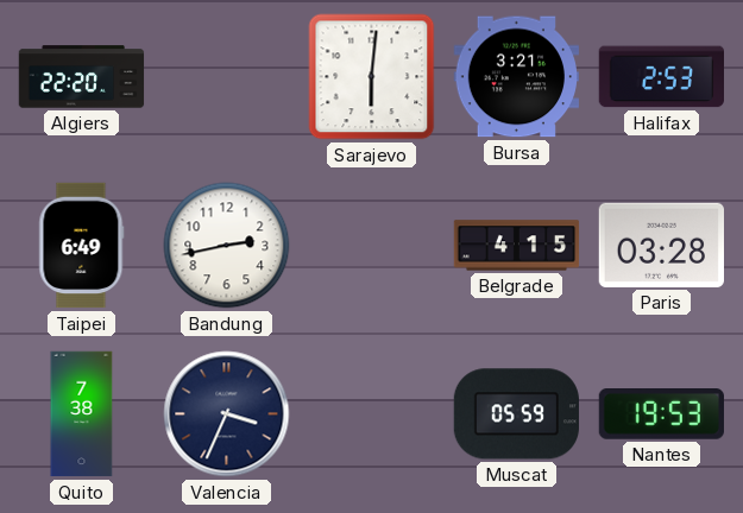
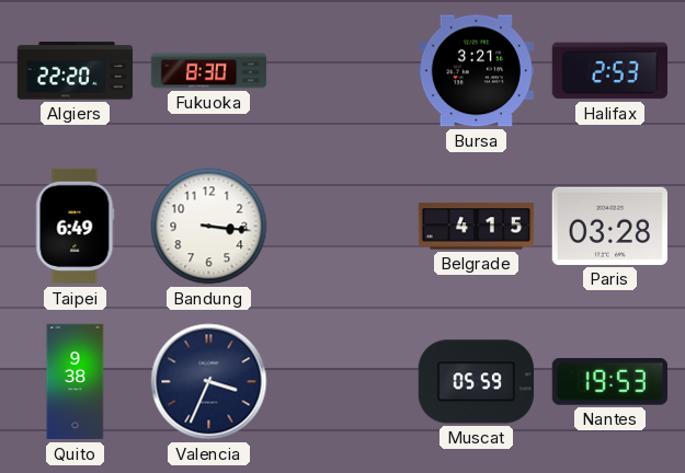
Fukuoka: none -> 8:30
Sarajevo: 6:01 -> none
Bandung: 2:43 -> 3:16
Quito: 7:38 -> 9:38
